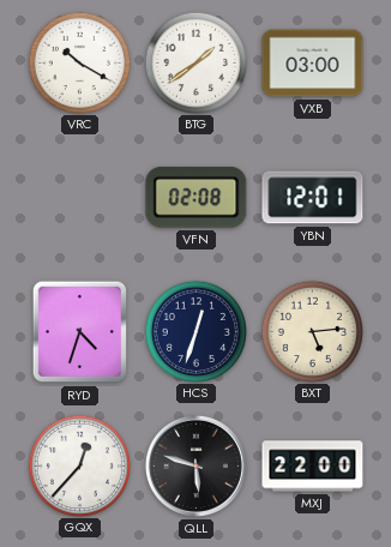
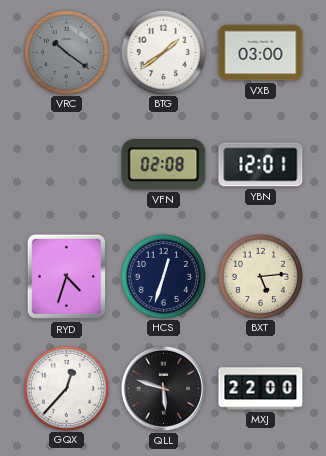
VRC: 10:20 -> 10:21
VRC dial: white -> grey
